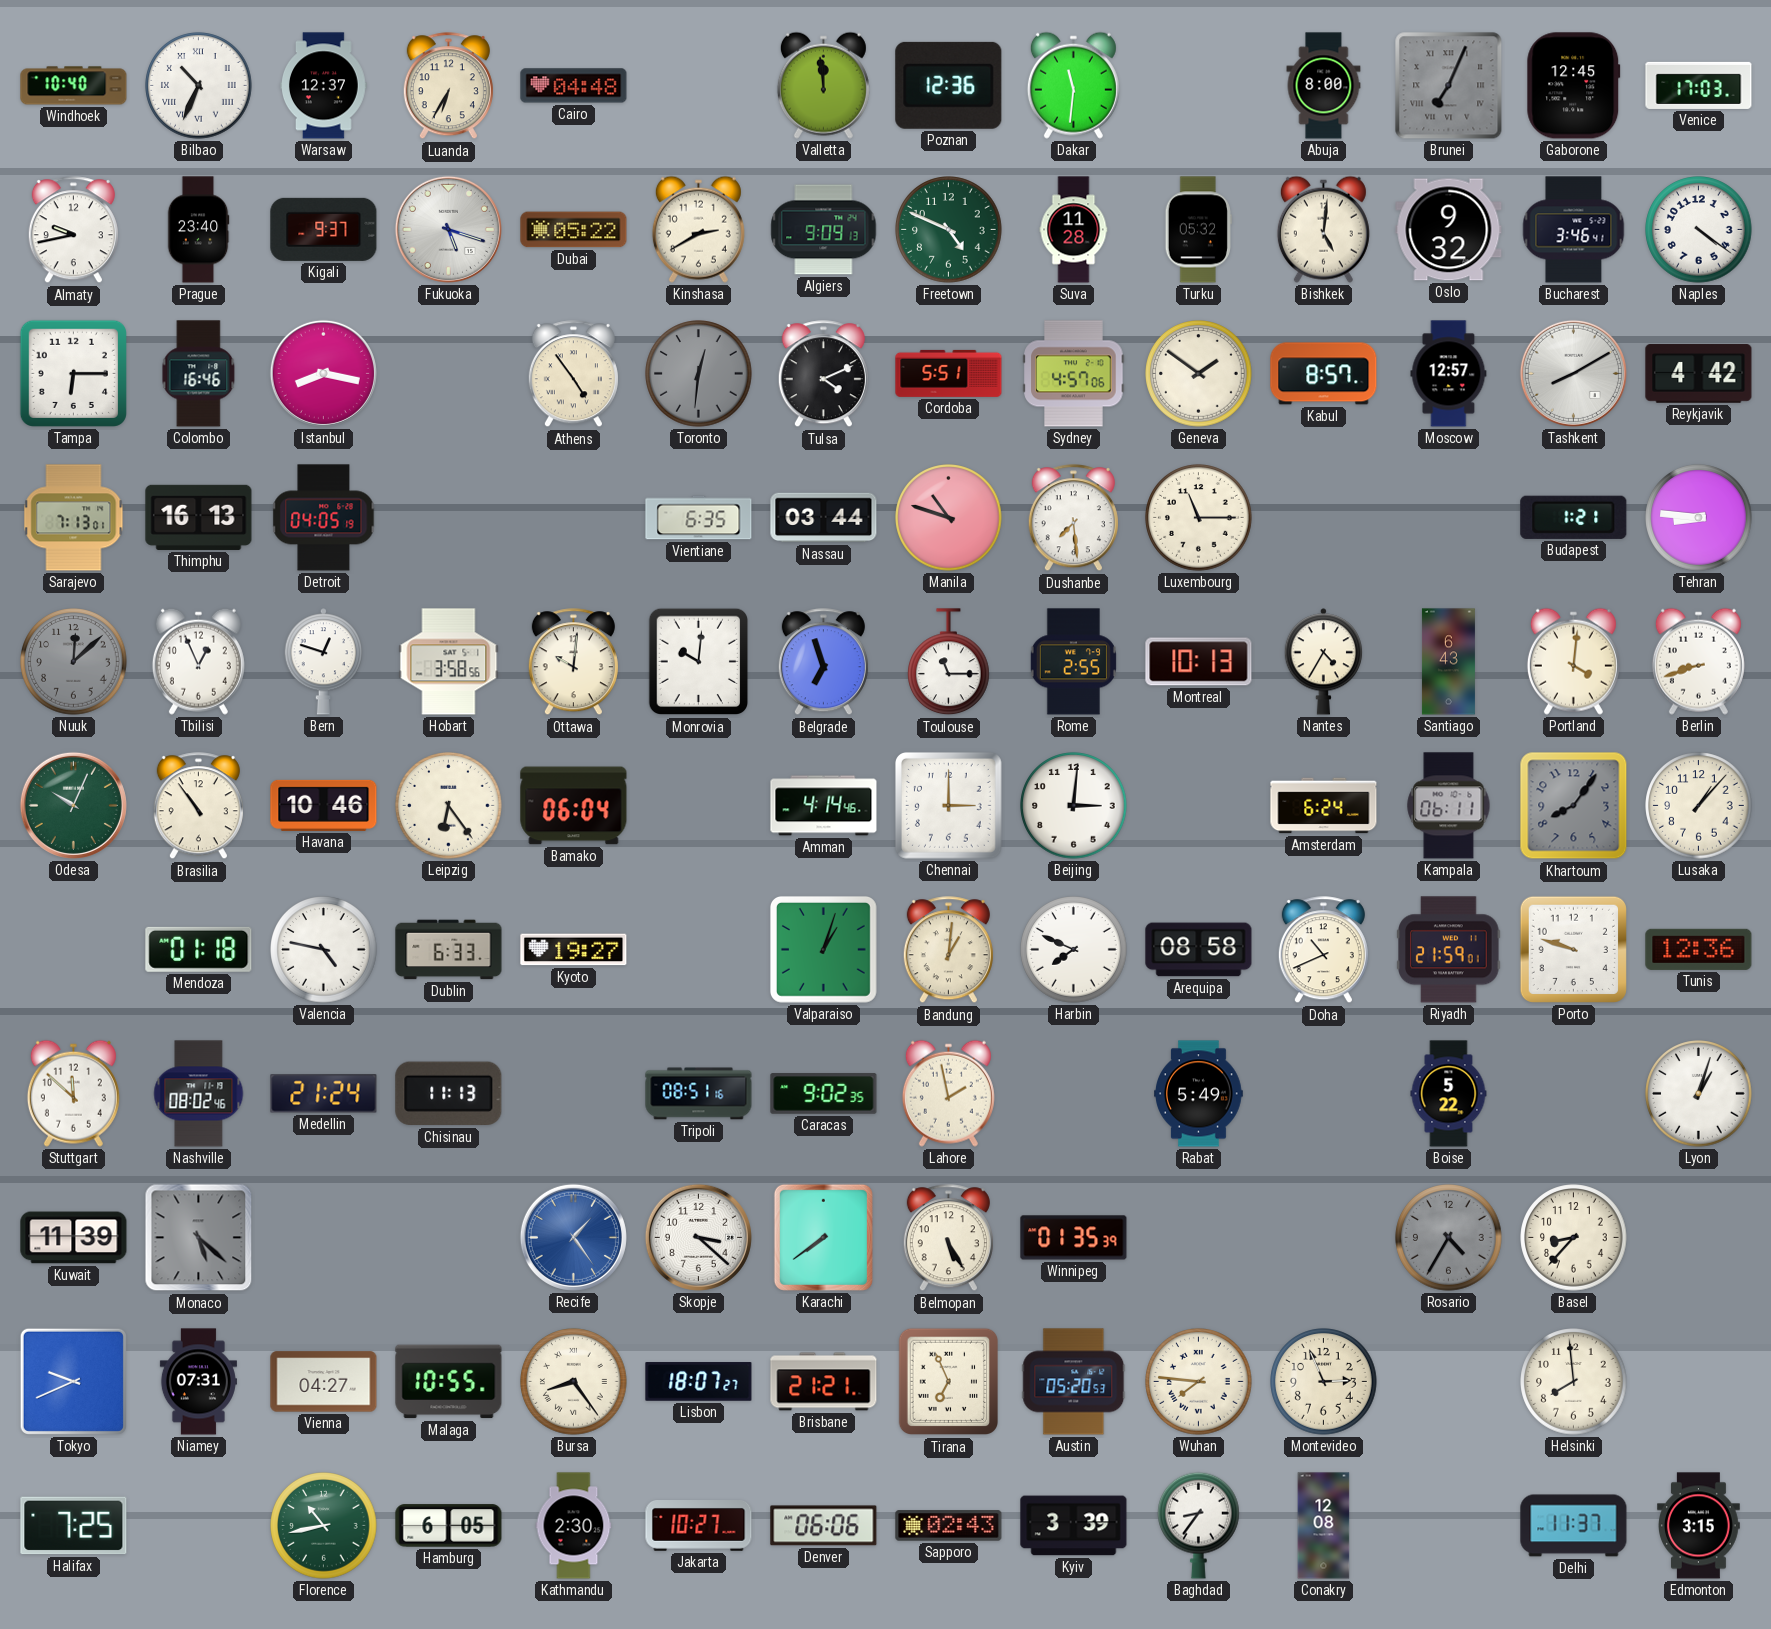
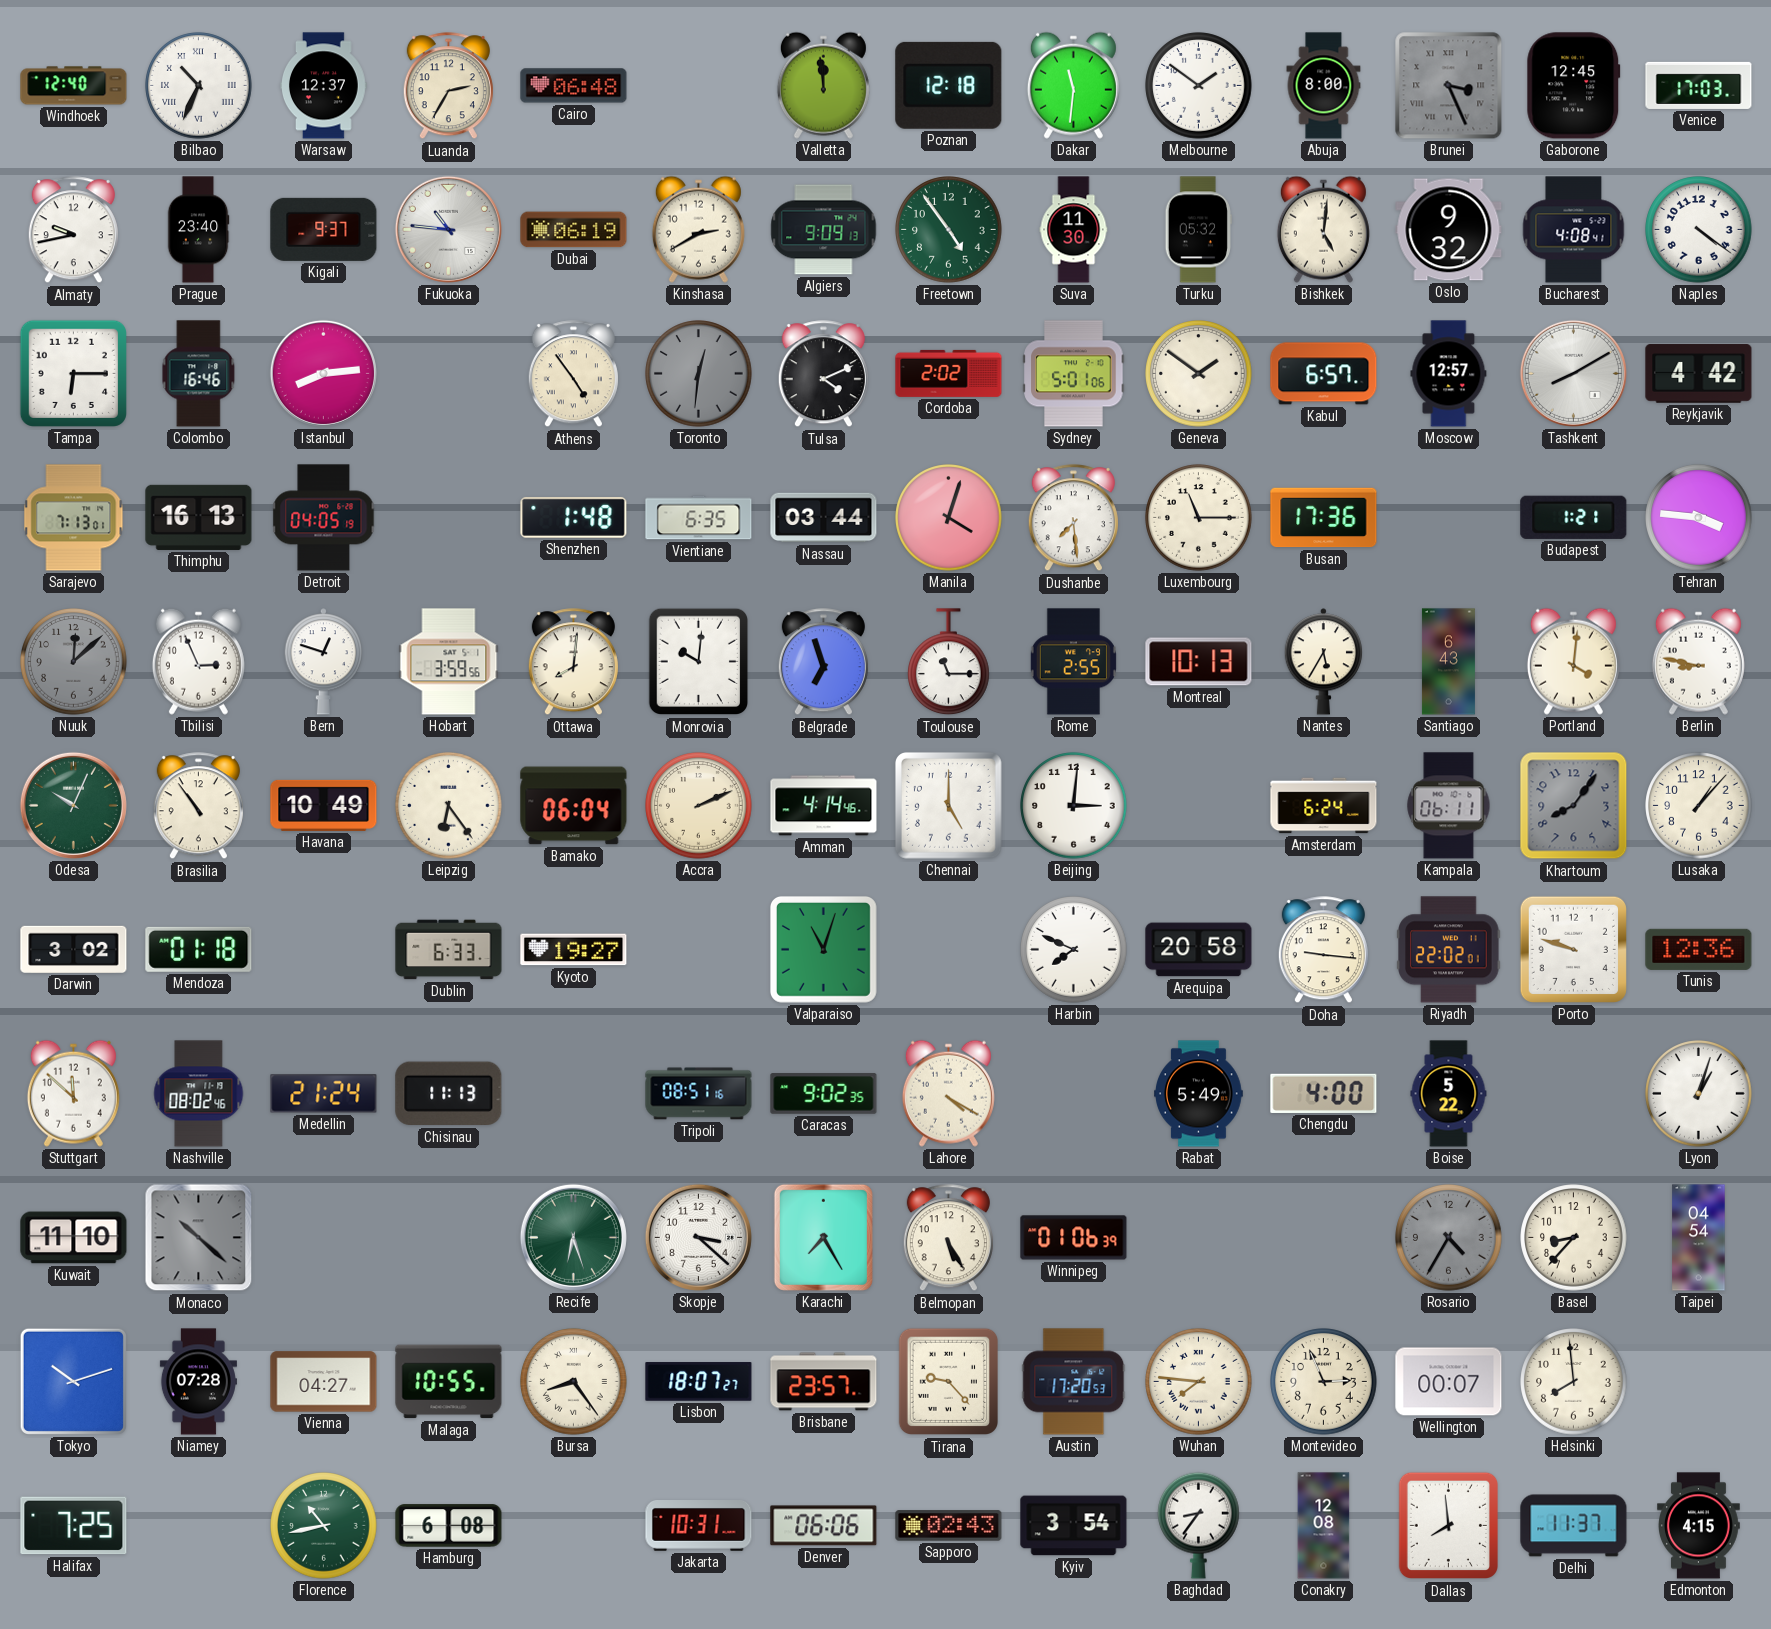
Windhoek: 10:40 -> 12:40
Luanda: 6:35 -> 2:35
Cairo: 04:48 -> 06:48
Poznan: 12:36 -> 12:18
Melbourne: none -> 1:51
Brunei: 7:04 -> 3:26
Fukuoka: 5:18 -> 10:46
Dubai: 05:22 -> 06:19
Freetown: 4:49 -> 4:54
Suva: 11:28 -> 11:30
Bucharest: 3:46 -> 4:08
Istanbul: 8:17 -> 8:14
Cordoba: 5:51 -> 2:02
Sydney: 4:57 -> 5:01
Kabul: 8:57 -> 6:57
Shenzhen: none -> 1:48
Manila: 10:48 -> 4:03
Busan: none -> 17:36
Tehran: 8:46 -> 3:46
Tbilisi: 12:56 -> 2:56
Hobart: 3:58 -> 3:59
Ottawa: 10:01 -> 8:01
Nantes: 4:35 -> 5:35
Berlin: 8:42 -> 8:47
Havana: 10:46 -> 10:49
Accra: none -> 2:11
Chennai: 3:00 -> 5:00
Darwin: none -> 3:02
Valencia: 4:47 -> none
Valparaiso: 1:03 -> 11:03
Bandung: 1:01 -> none
Arequipa: 08:58 -> 20:58
Doha: 10:41 -> 9:16
Riyadh: 21:59 -> 22:02
Lahore: 1:58 -> 4:20
Chengdu: none -> 4:00
Kuwait: 11:39 -> 11:10
Monaco: 5:22 -> 10:22
Recife: 1:24 -> 6:27
Recife dial: blue -> green
Karachi: 7:39 -> 7:25
Winnipeg: 01:35 -> 01:06
Taipei: none -> 04:54
Tokyo: 9:41 -> 10:12
Niamey: 07:31 -> 07:28
Brisbane: 21:21 -> 23:57
Tirana: 6:56 -> 9:23
Austin: 05:20 -> 17:20
Wellington: none -> 00:07
Hamburg: 6:05 -> 6:08
Kathmandu: 2:30 -> none
Jakarta: 10:27 -> 10:31
Kyiv: 3:39 -> 3:54
Dallas: none -> 7:59
Edmonton: 3:15 -> 4:15
